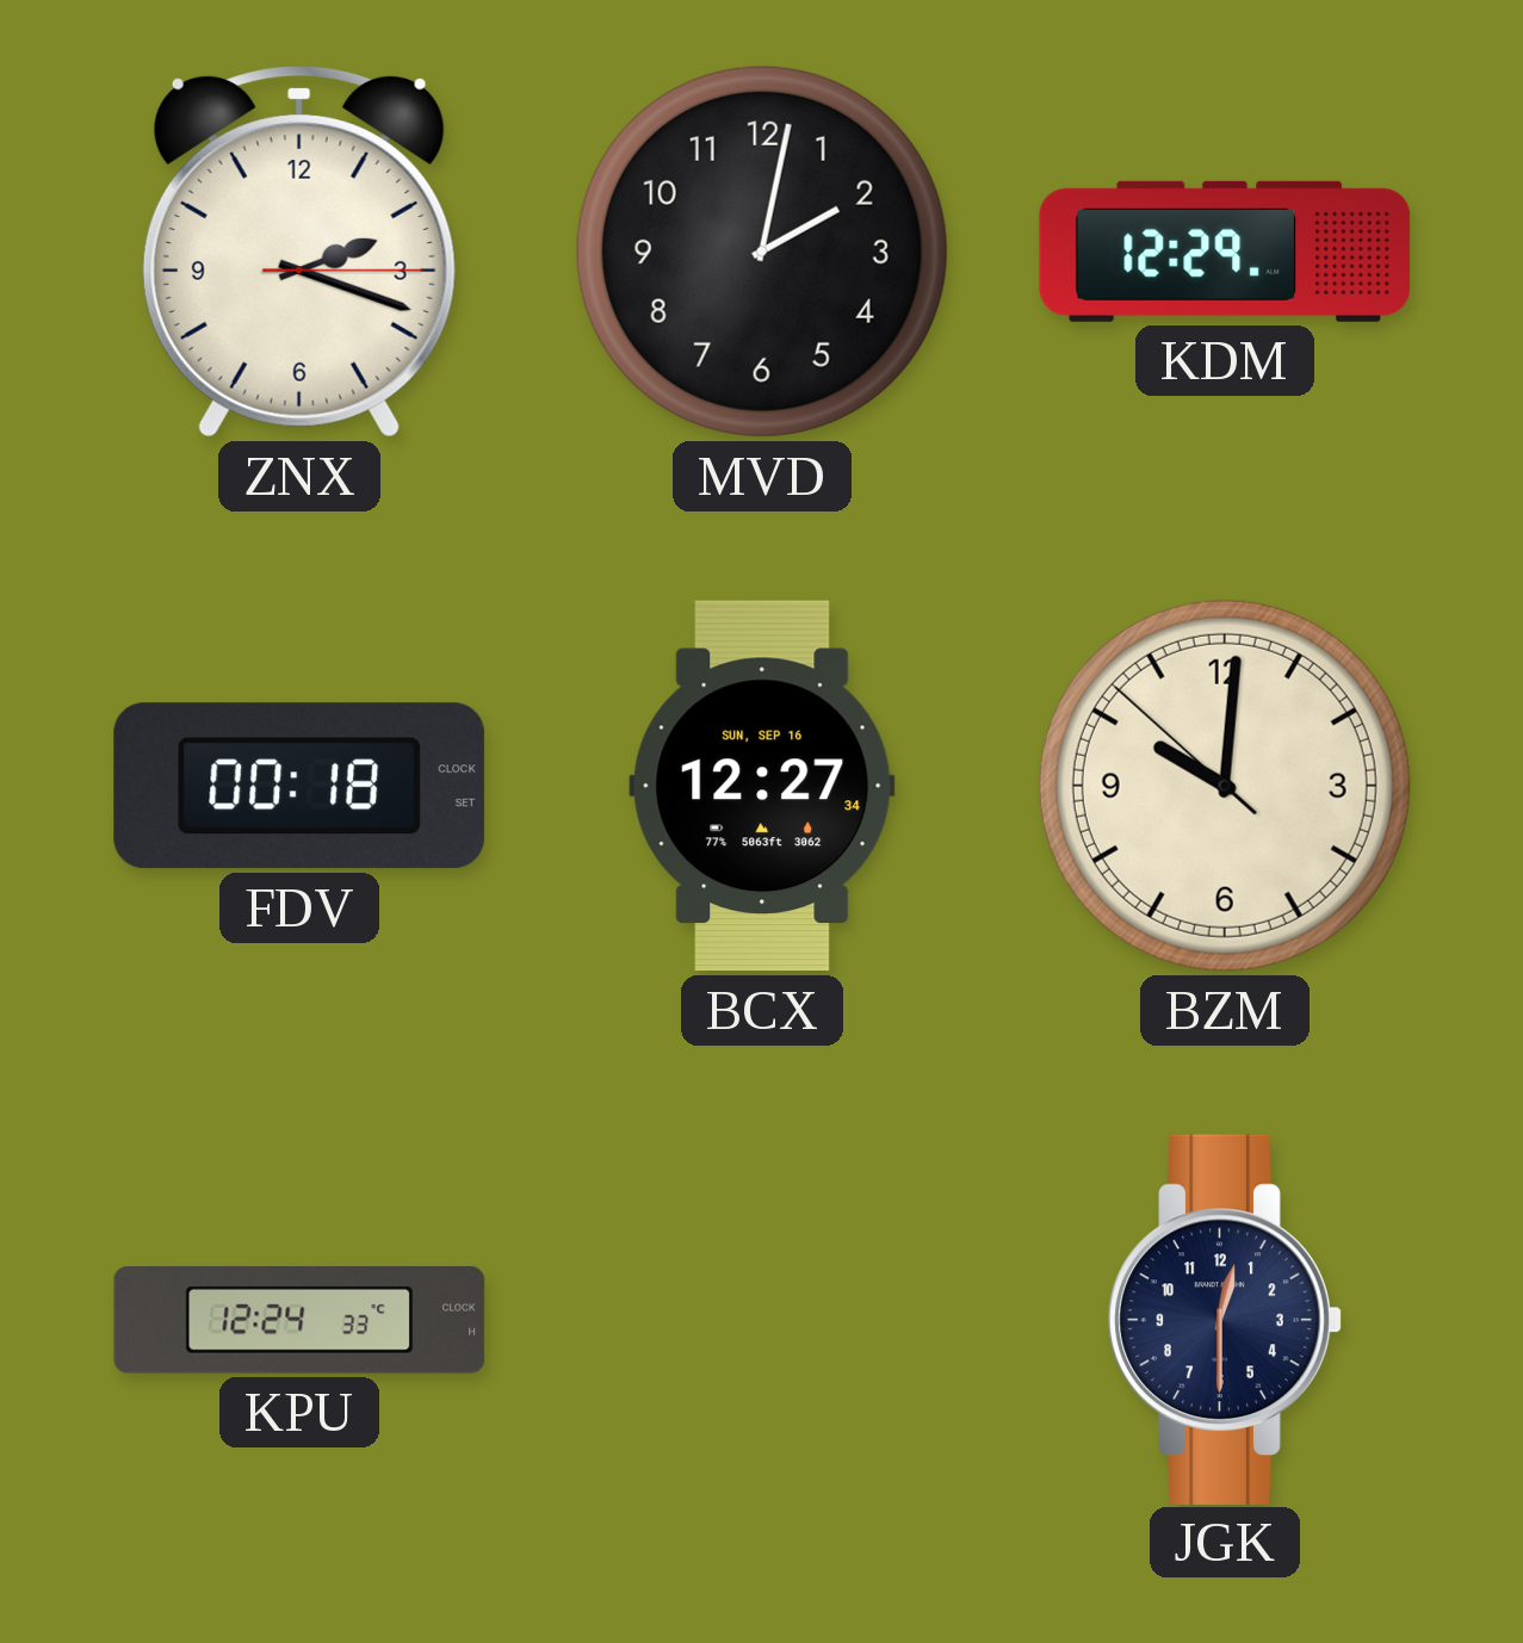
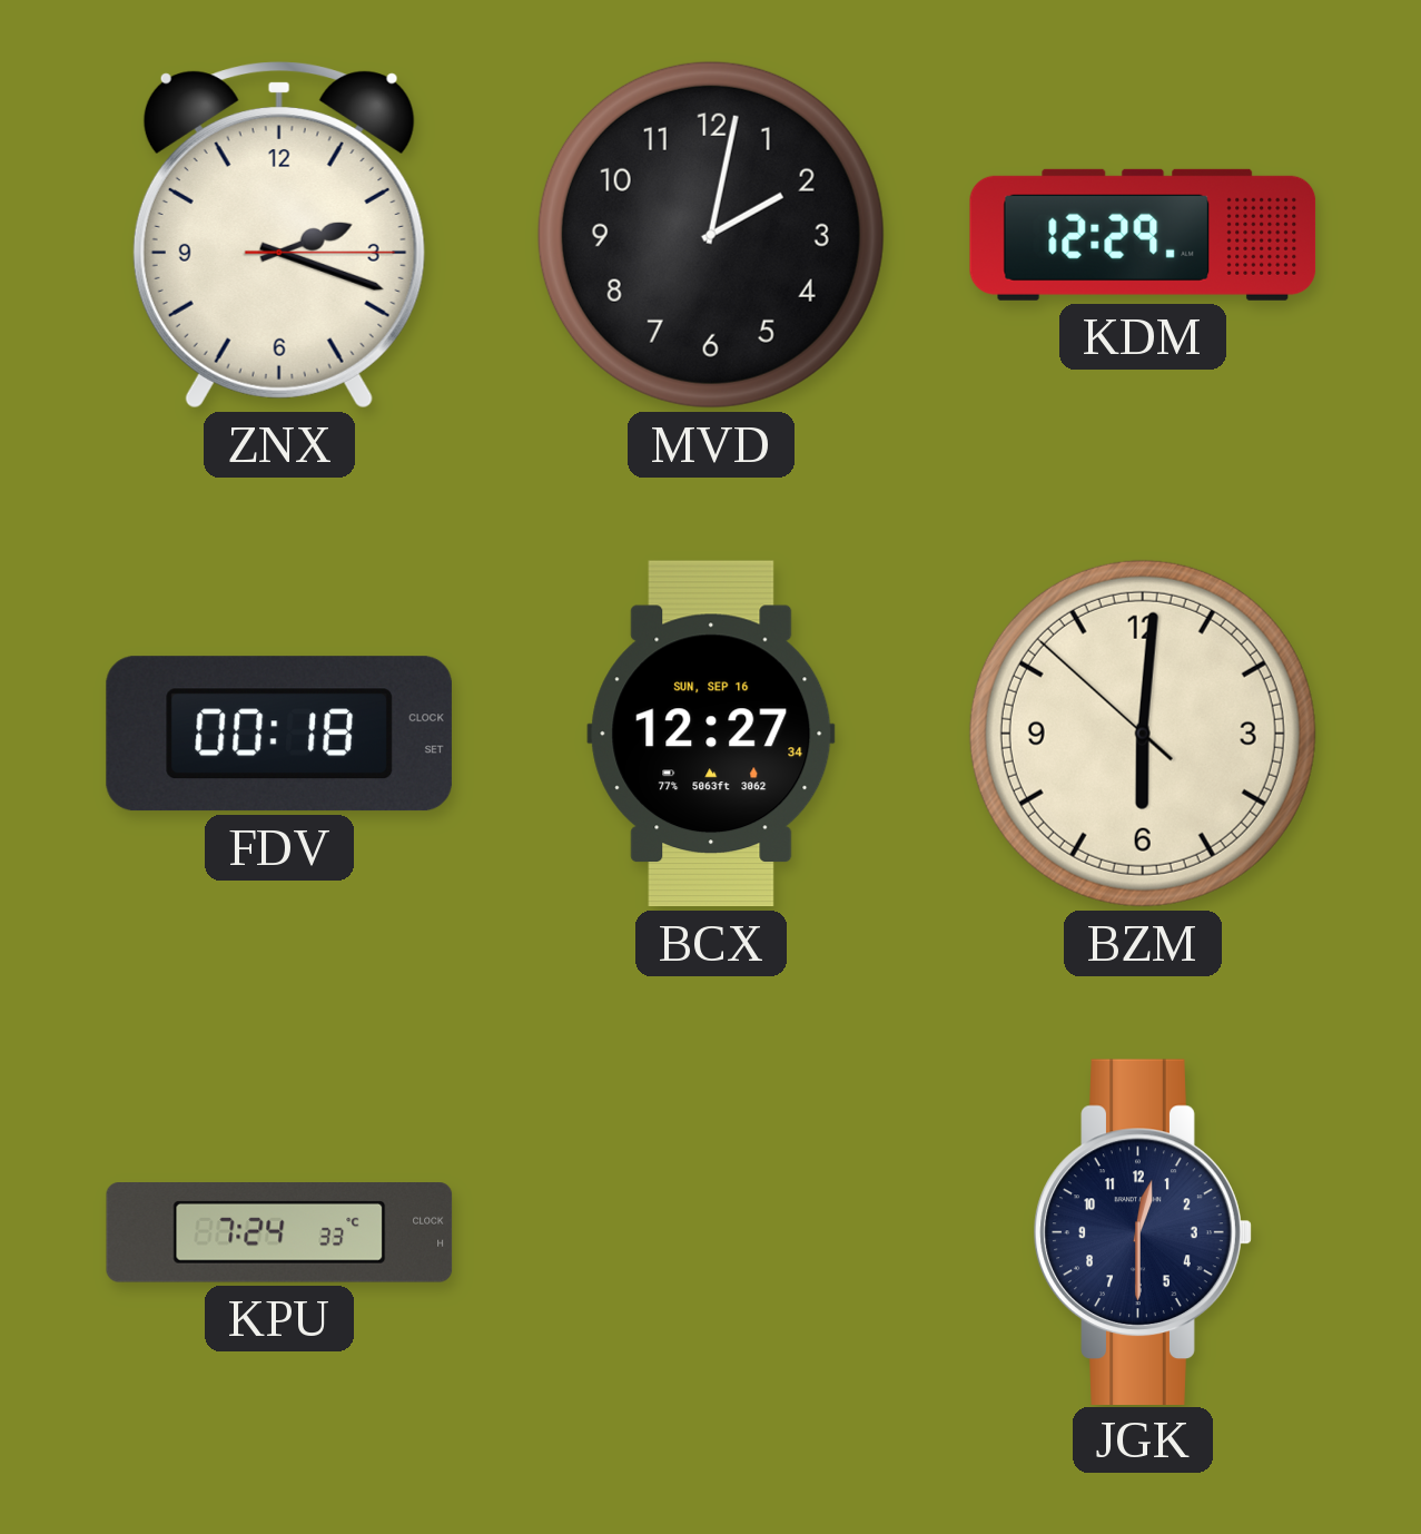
BZM: 10:00 -> 6:00
KPU: 12:24 -> 7:24
